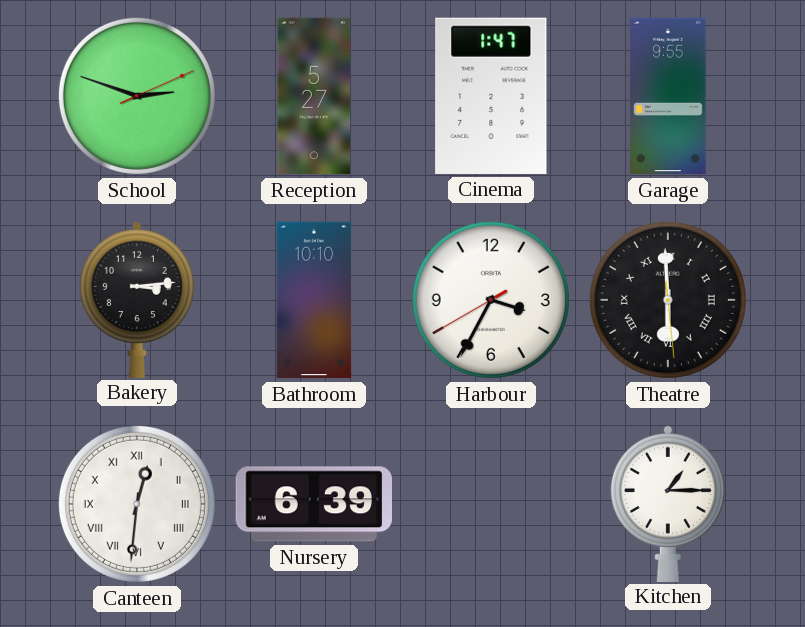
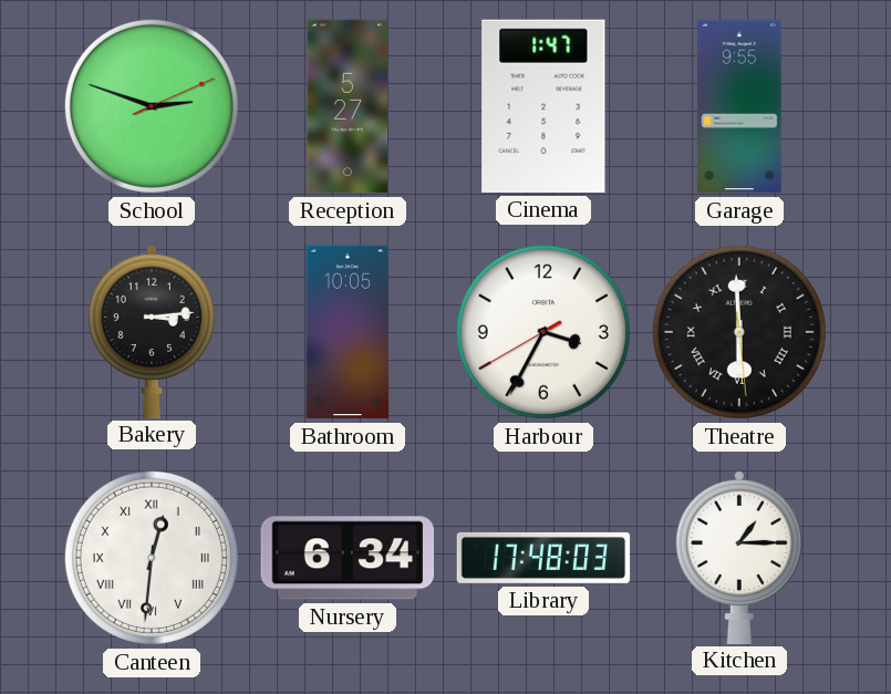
Bathroom: 10:10 -> 10:05
Nursery: 6:39 -> 6:34
Library: none -> 17:48
